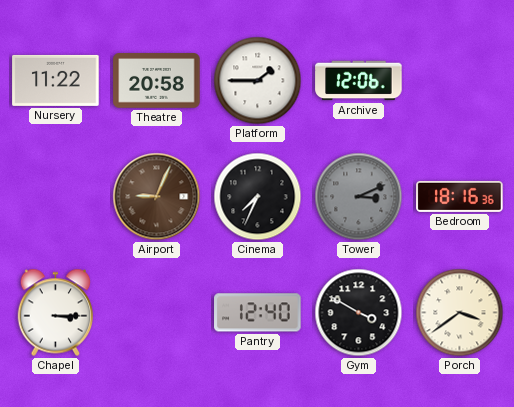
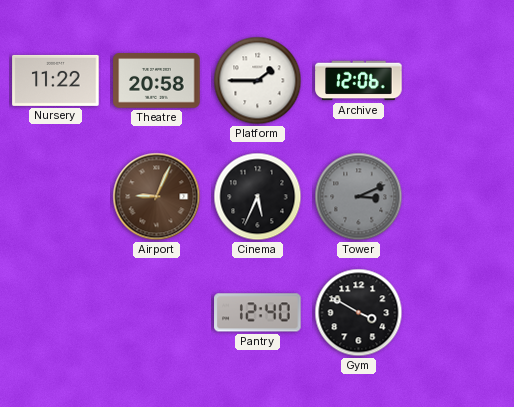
Cinema: 7:34 -> 5:34
Bedroom: 18:16 -> none
Chapel: 3:15 -> none
Porch: 3:39 -> none
